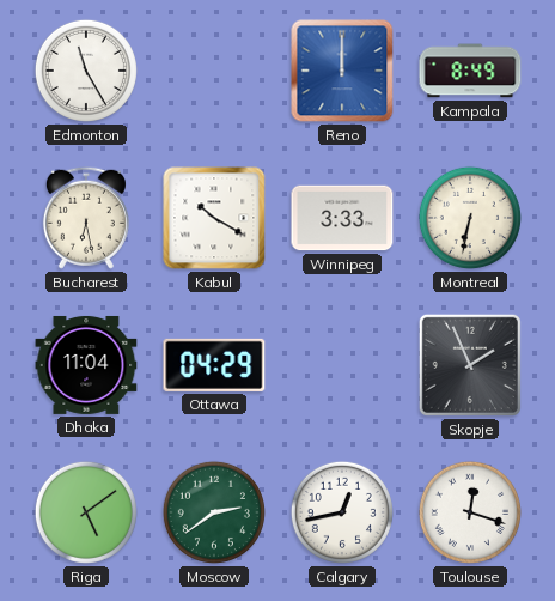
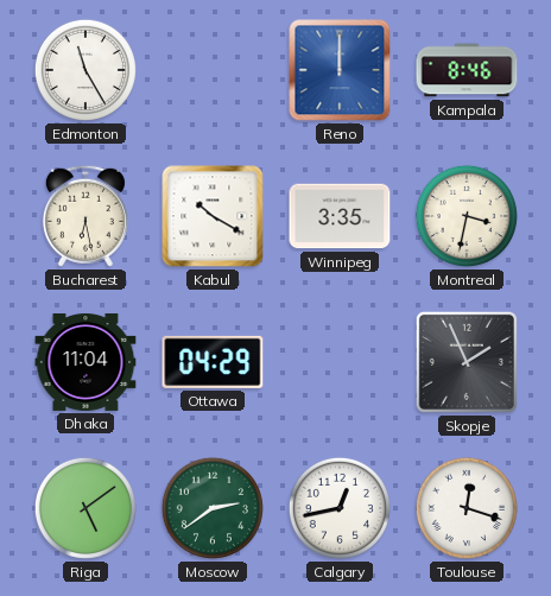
Kampala: 8:49 -> 8:46
Winnipeg: 3:33 -> 3:35
Montreal: 6:32 -> 3:32
